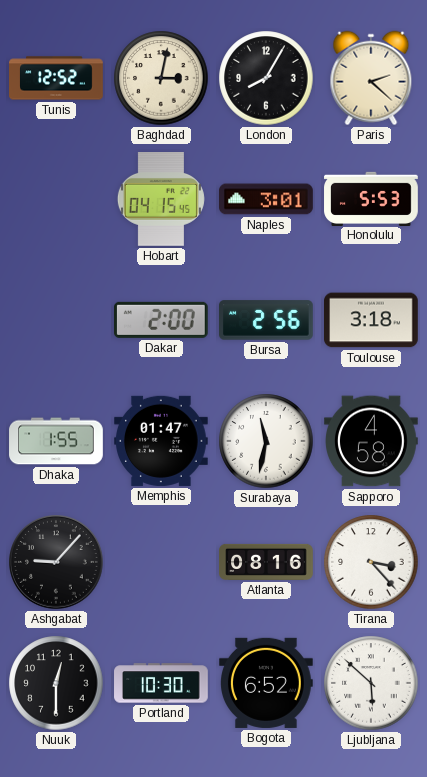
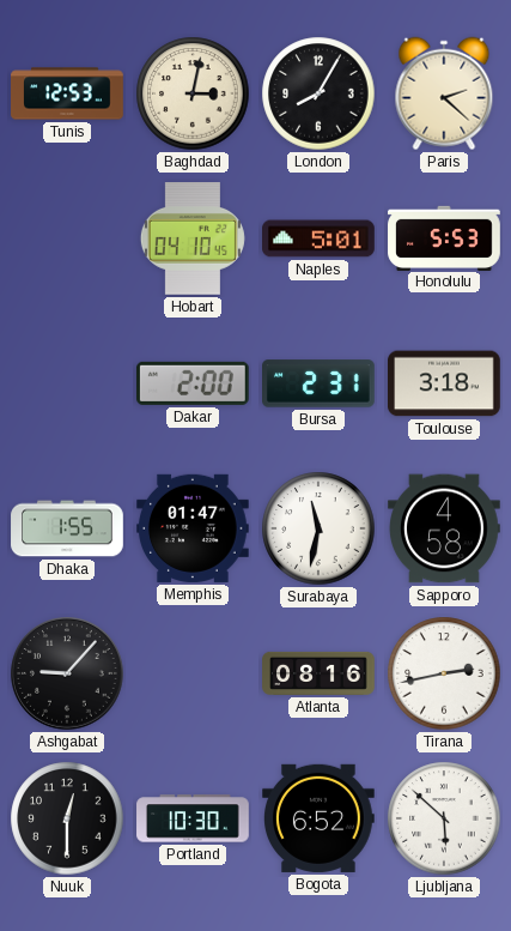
Tunis: 12:52 -> 12:53
Hobart: 04:15 -> 04:10
Naples: 3:01 -> 5:01
Bursa: 2:56 -> 2:31
Tirana: 3:23 -> 2:43
